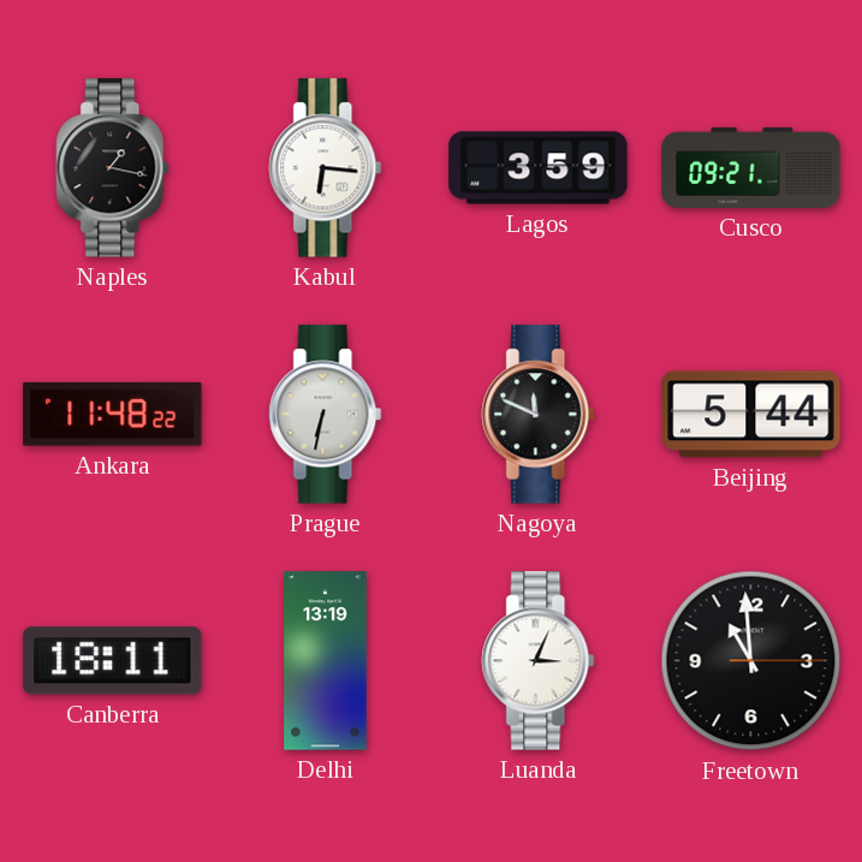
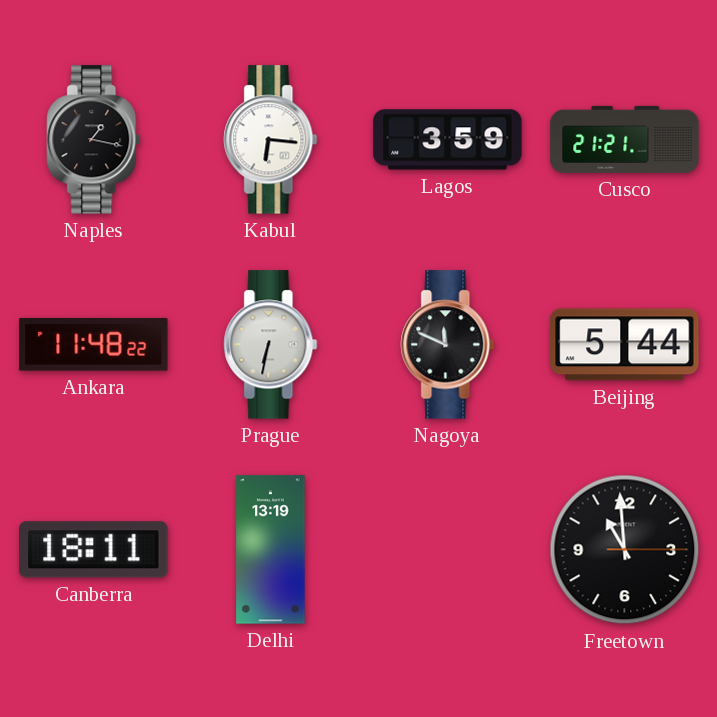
Cusco: 09:21 -> 21:21
Luanda: 3:04 -> none
